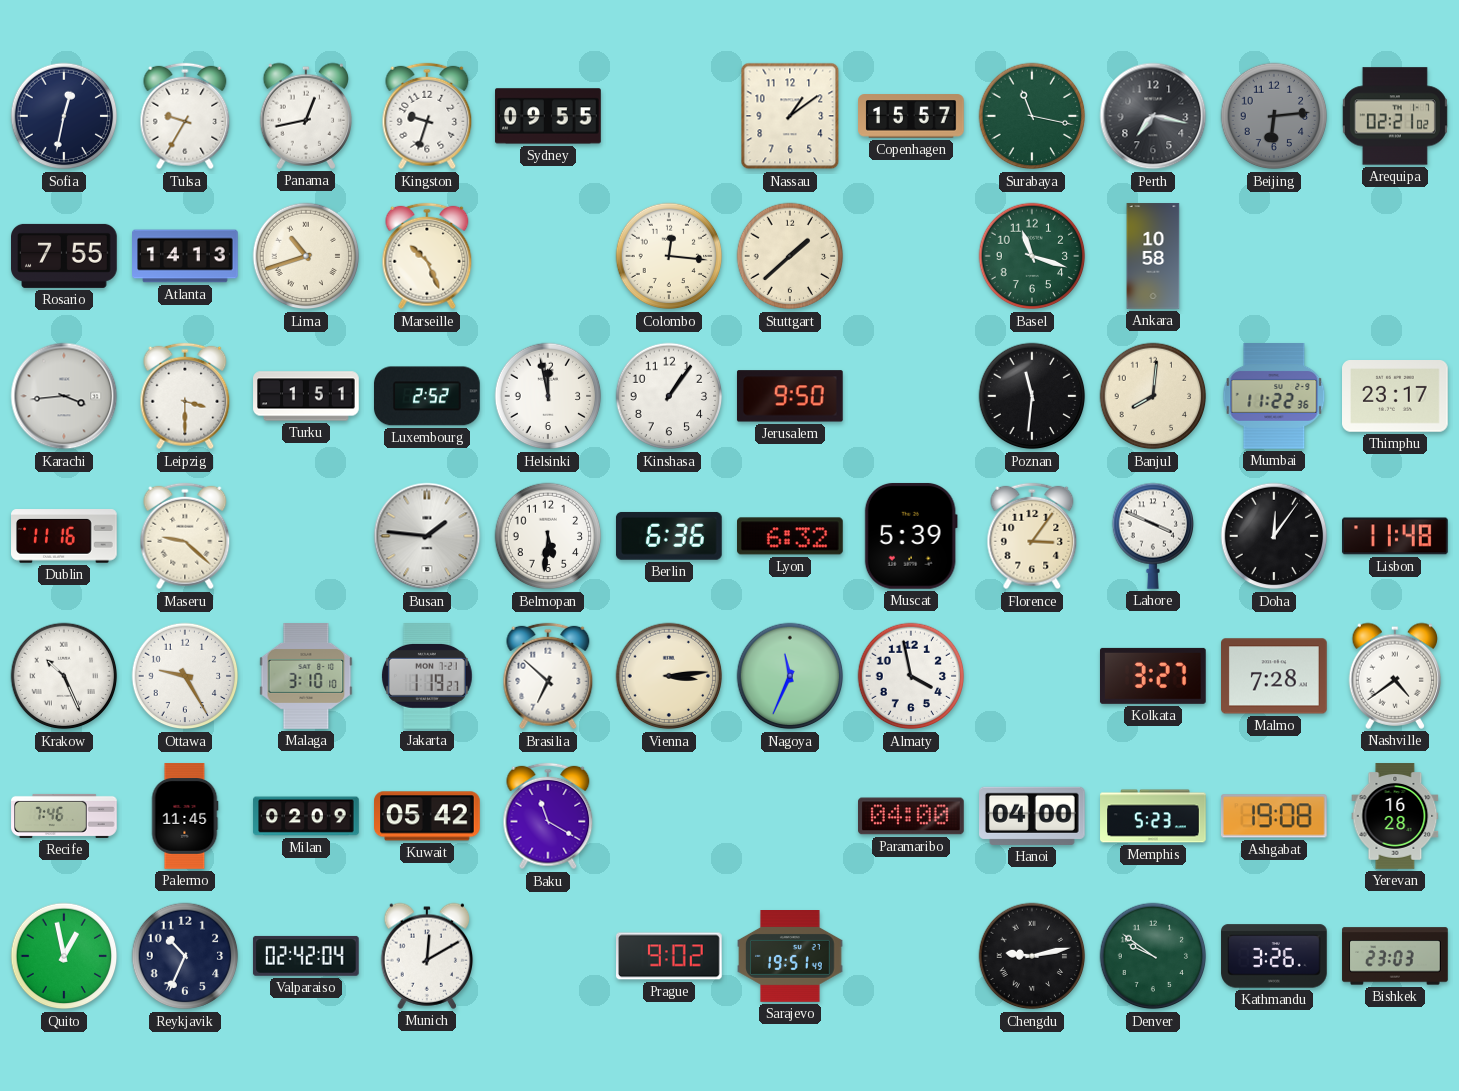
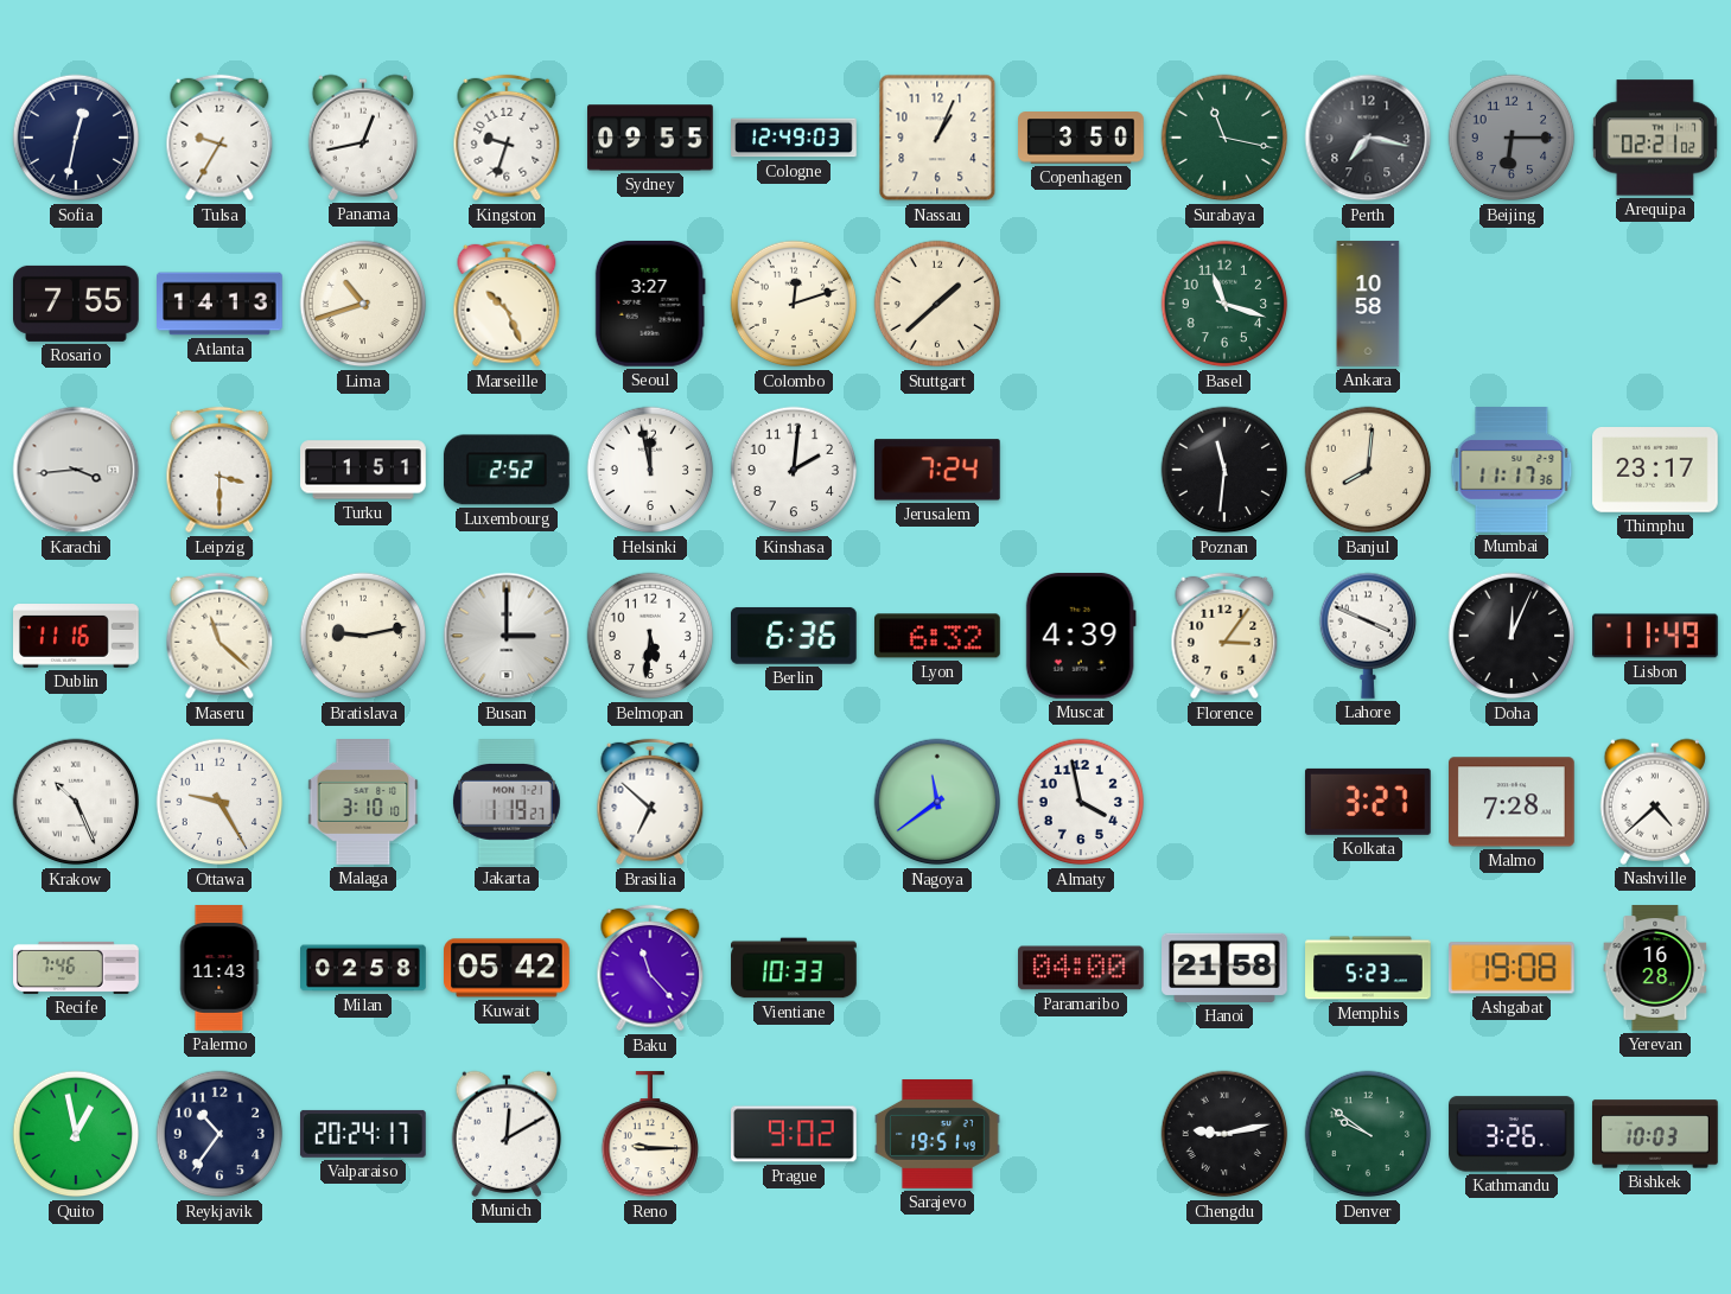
Cologne: none -> 12:49
Nassau: 1:09 -> 1:04
Copenhagen: 15:57 -> 3:50
Beijing: 6:14 -> 6:15
Seoul: none -> 3:27
Colombo: 12:16 -> 12:12
Kinshasa: 1:06 -> 2:01
Jerusalem: 9:50 -> 7:24
Mumbai: 11:22 -> 11:17
Maseru: 9:22 -> 11:22
Bratislava: none -> 9:13
Busan: 1:46 -> 3:00
Muscat: 5:39 -> 4:39
Doha: 12:06 -> 12:04
Lisbon: 11:48 -> 11:49
Vienna: 3:14 -> none
Nagoya: 11:34 -> 11:39
Nashville: 4:39 -> 4:38
Palermo: 11:45 -> 11:43
Milan: 02:09 -> 02:58
Baku: 11:20 -> 11:23
Vientiane: none -> 10:33
Hanoi: 04:00 -> 21:58
Reykjavik: 10:34 -> 10:36
Valparaiso: 02:42 -> 20:24
Reno: none -> 9:15
Bishkek: 23:03 -> 10:03
